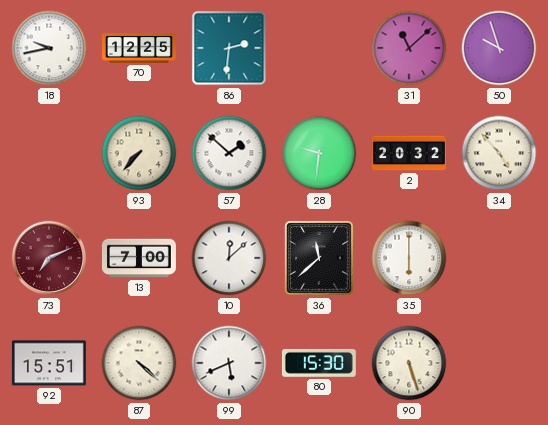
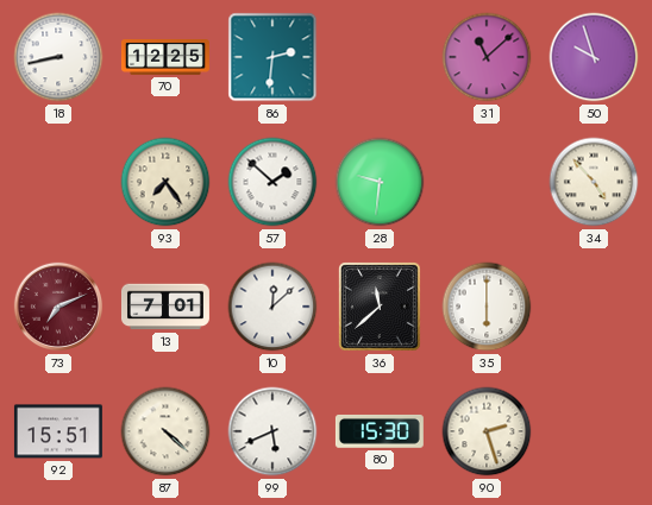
18: 9:43 -> 8:43
93: 7:37 -> 7:24
2: 20:32 -> none
13: 7:00 -> 7:01
90: 5:27 -> 2:27
